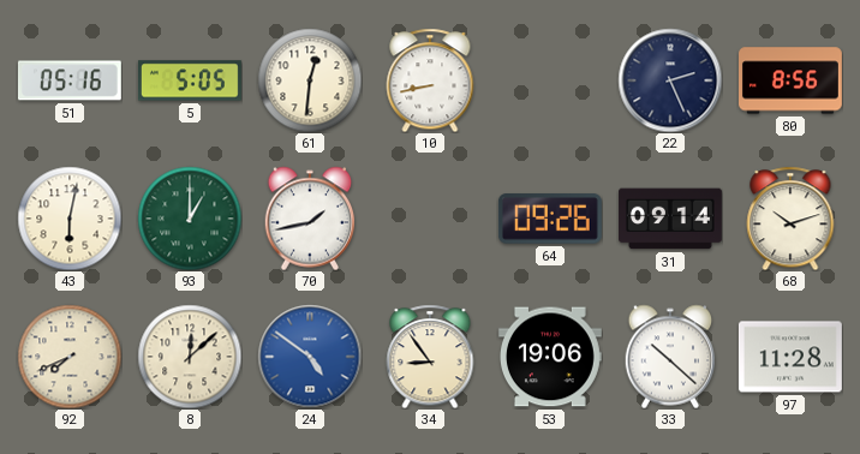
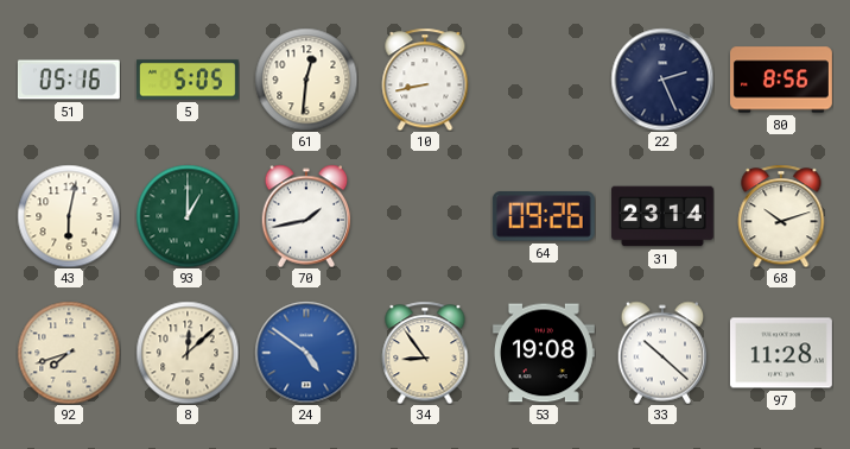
31: 09:14 -> 23:14
92: 7:41 -> 7:42
53: 19:06 -> 19:08
